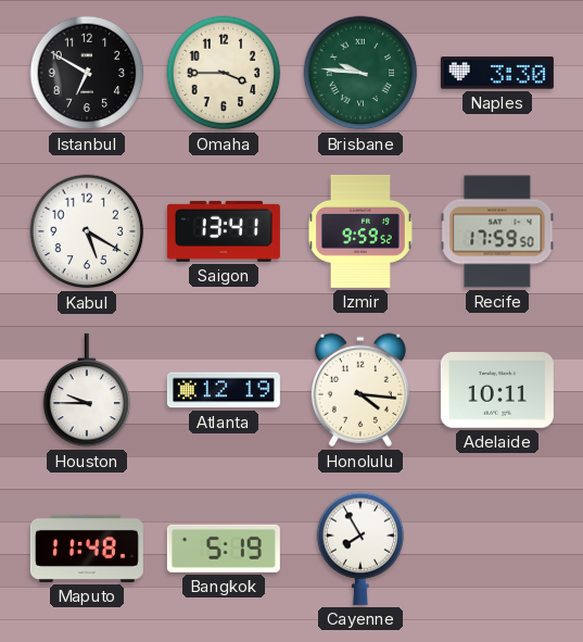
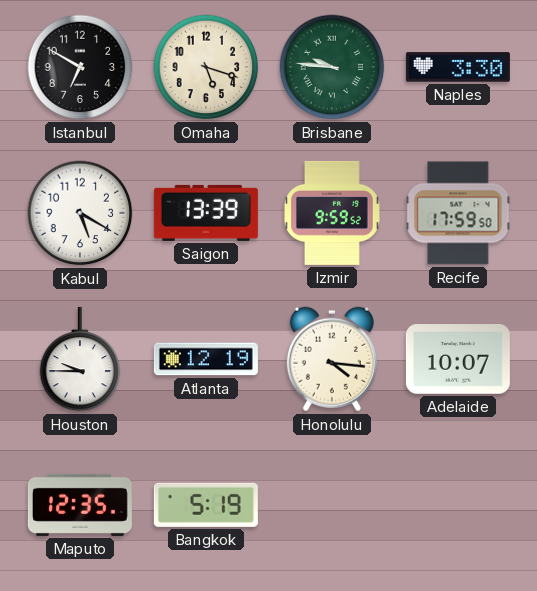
Omaha: 3:45 -> 5:18
Saigon: 13:41 -> 13:39
Adelaide: 10:11 -> 10:07
Maputo: 11:48 -> 12:35
Cayenne: 7:55 -> none
